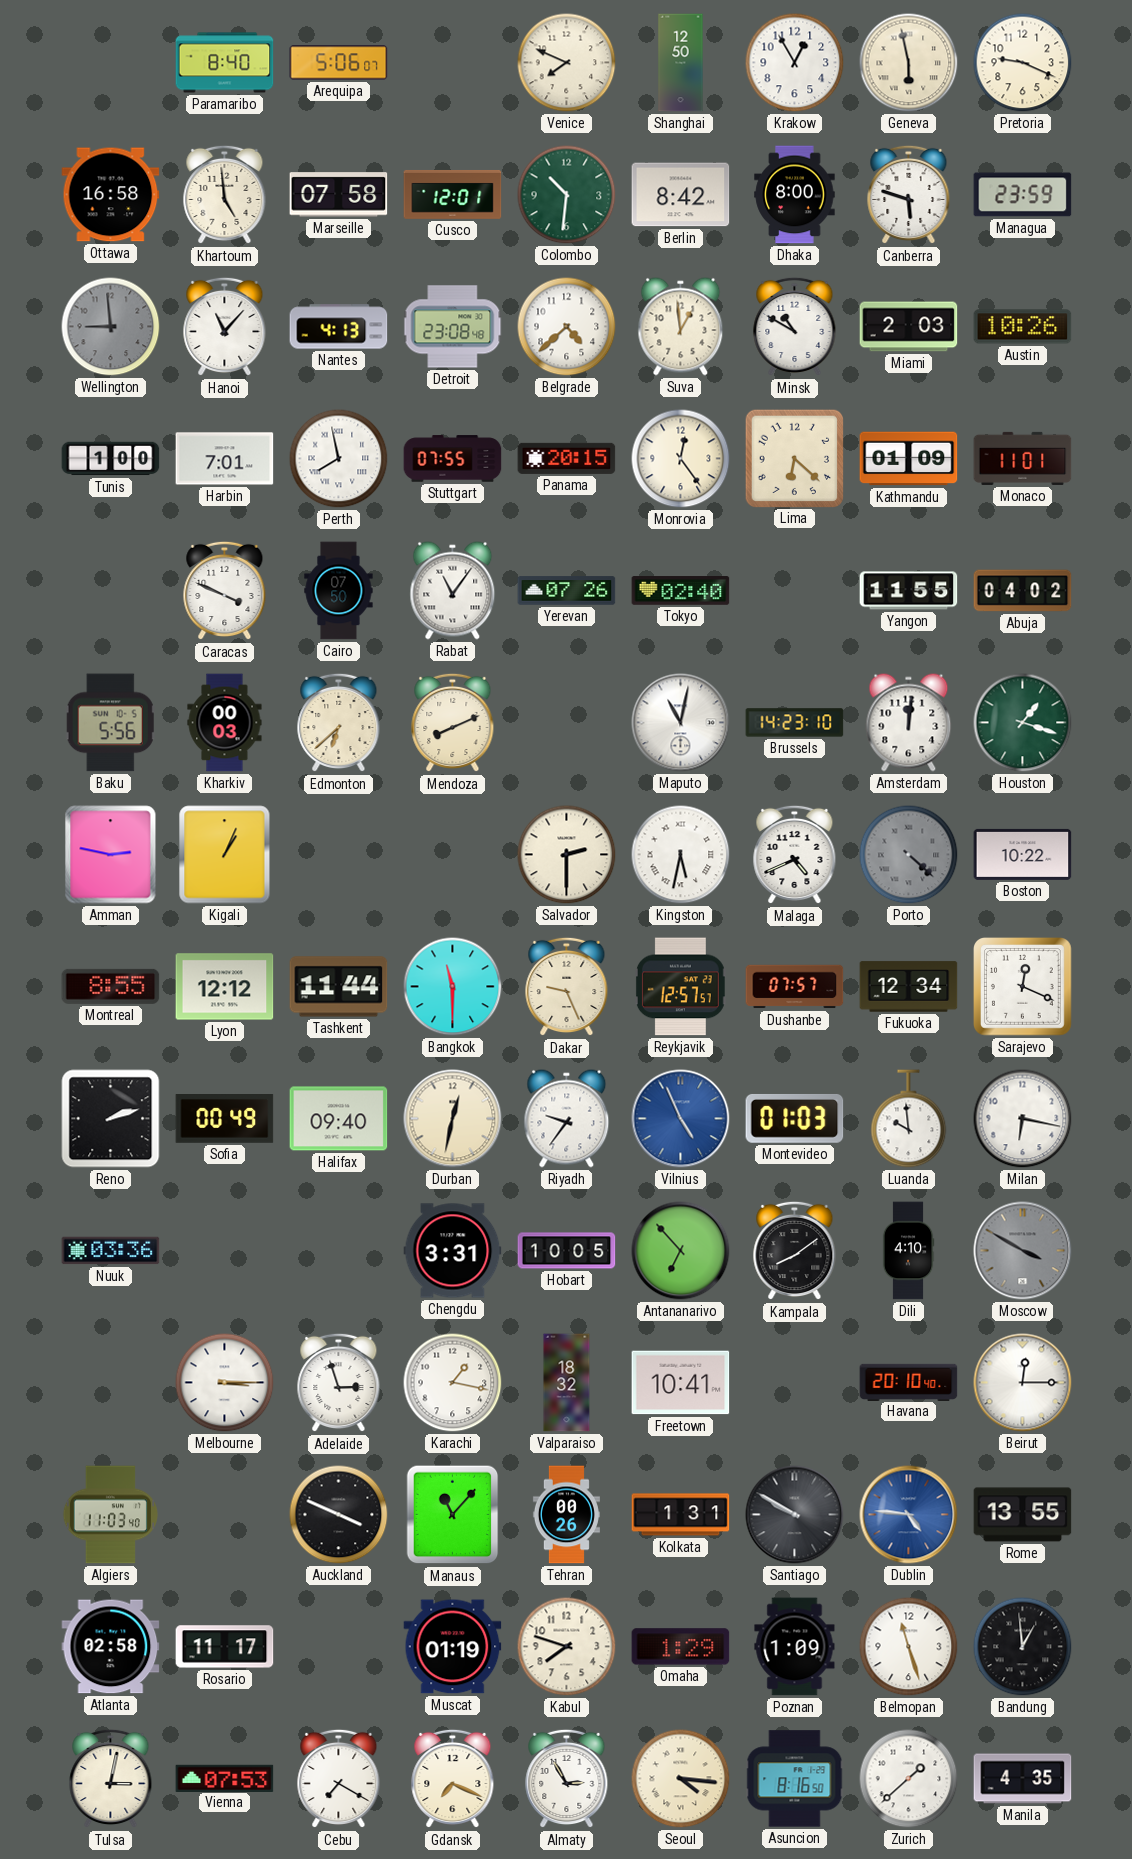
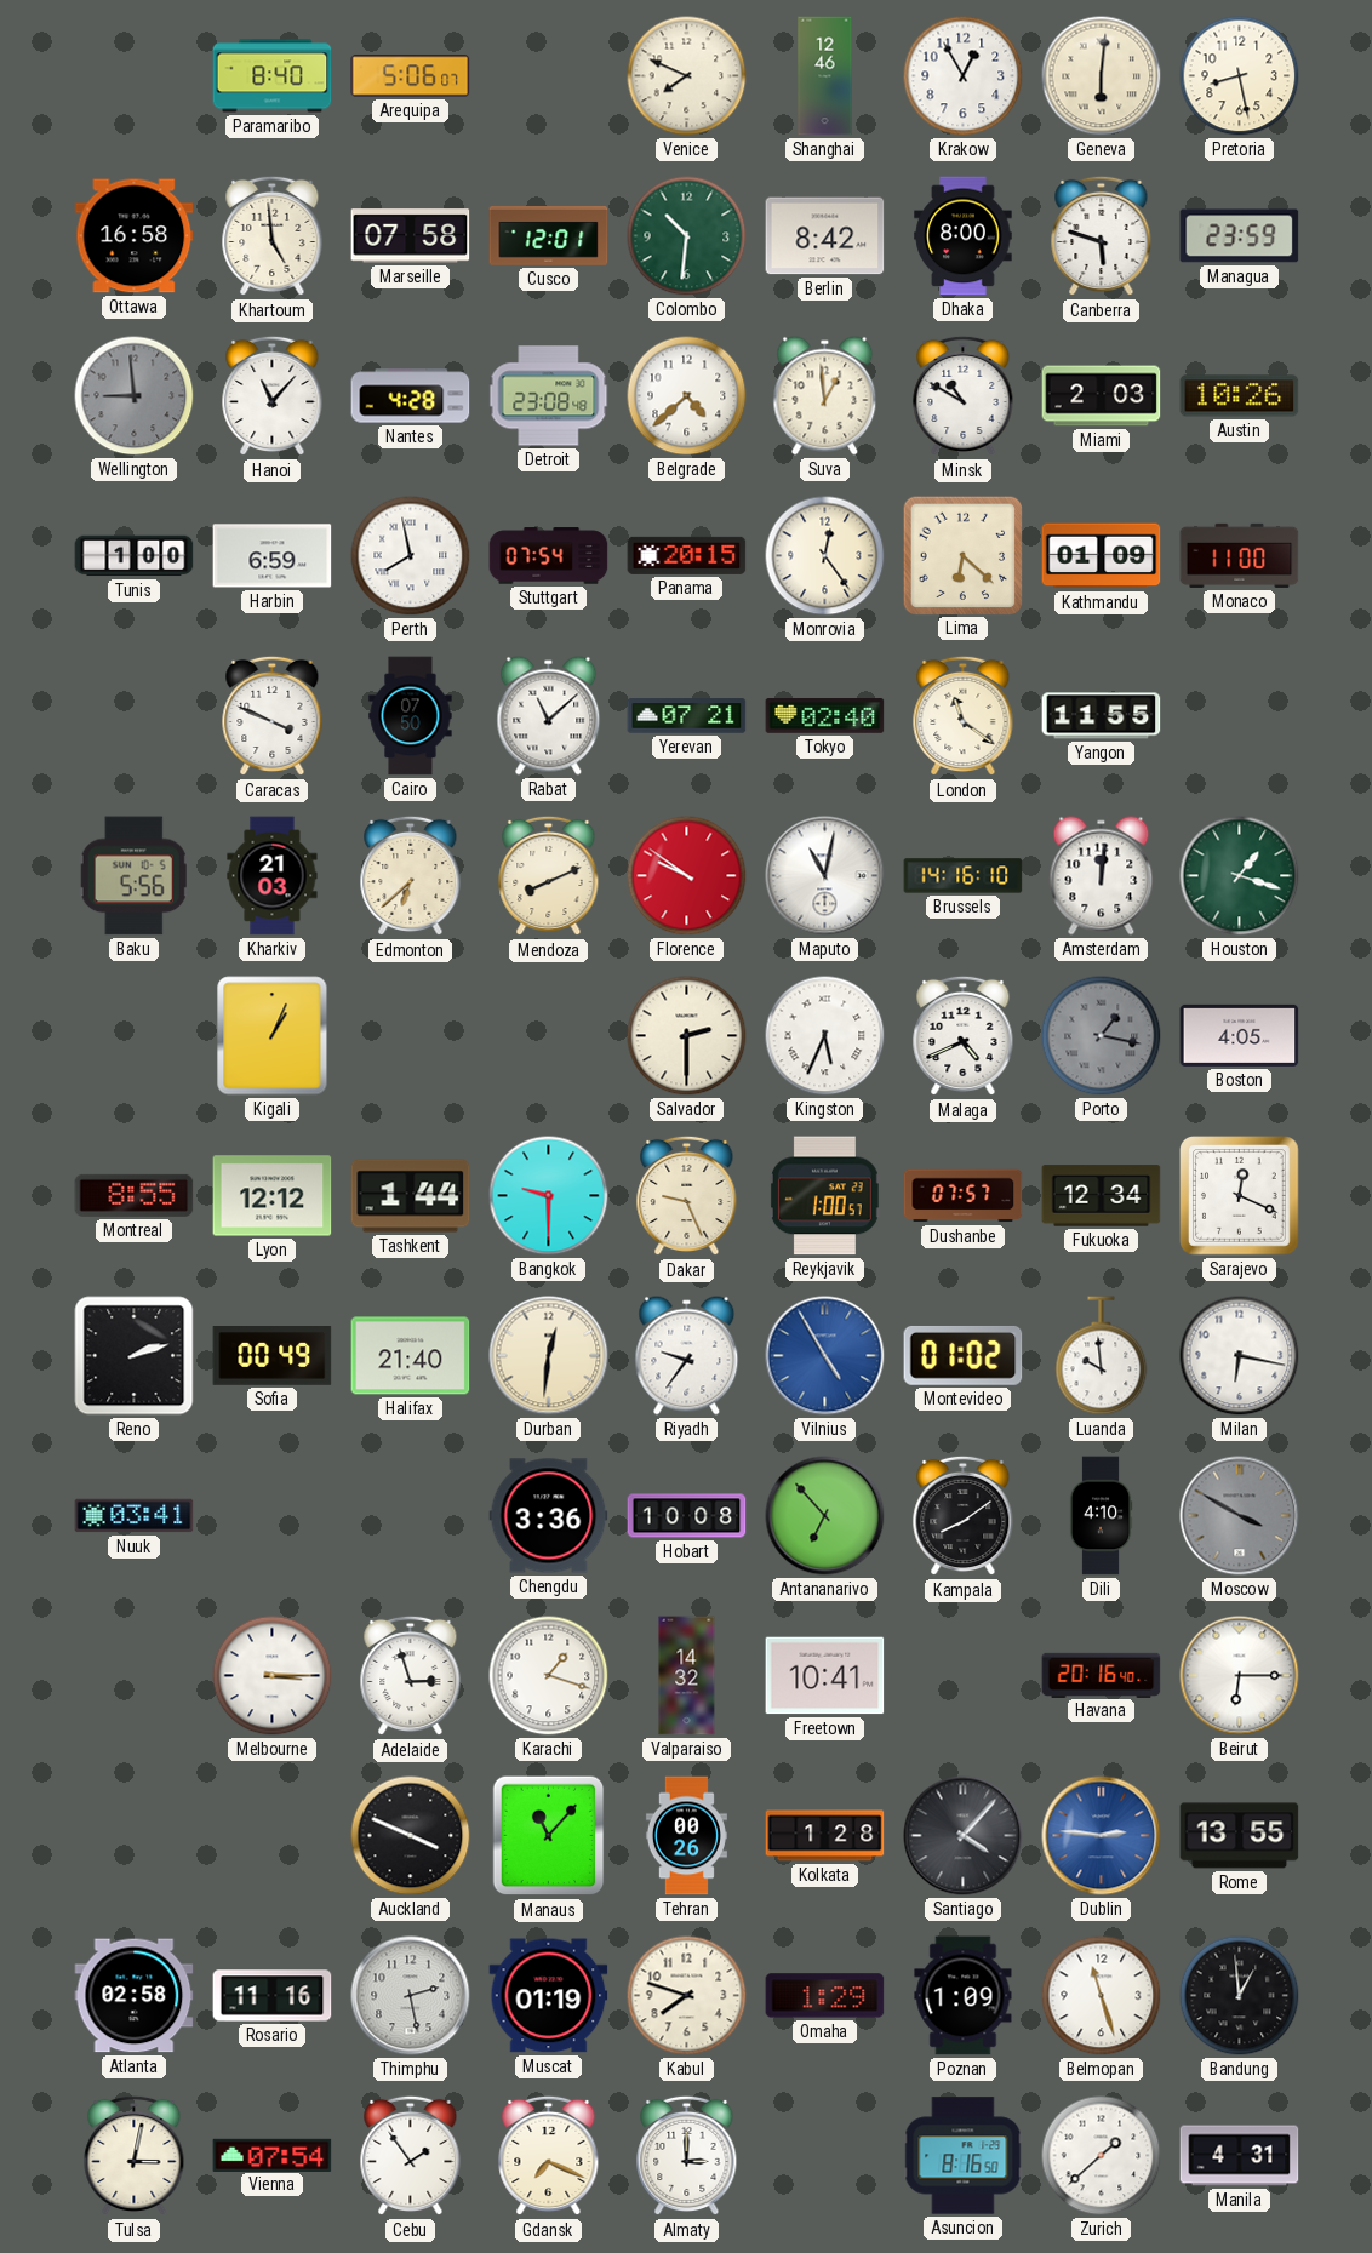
Shanghai: 12:50 -> 12:46
Geneva: 5:58 -> 6:01
Pretoria: 9:19 -> 8:28
Nantes: 4:13 -> 4:28
Harbin: 7:01 -> 6:59
Stuttgart: 07:55 -> 07:54
Monaco: 11:01 -> 11:00
Rabat: 11:06 -> 11:08
Yerevan: 07:26 -> 07:21
London: none -> 11:21
Abuja: 04:02 -> none
Kharkiv: 00:03 -> 21:03
Florence: none -> 9:51
Brussels: 14:23 -> 14:16
Amman: 2:47 -> none
Kingston: 5:32 -> 5:34
Porto: 4:22 -> 1:17
Boston: 10:22 -> 4:05
Tashkent: 11:44 -> 1:44
Bangkok: 11:30 -> 9:30
Reykjavik: 12:57 -> 1:00
Halifax: 09:40 -> 21:40
Durban: 12:32 -> 12:31
Vilnius: 4:56 -> 4:55
Montevideo: 01:03 -> 01:02
Nuuk: 03:36 -> 03:41
Chengdu: 3:31 -> 3:36
Hobart: 10:05 -> 10:08
Karachi: 1:17 -> 1:18
Valparaiso: 18:32 -> 14:32
Havana: 20:10 -> 20:16
Beirut: 12:15 -> 6:15
Algiers: 11:03 -> none
Kolkata: 1:31 -> 1:28
Santiago: 9:50 -> 4:07
Dublin: 4:46 -> 2:46
Rosario: 11:17 -> 11:16
Thimphu: none -> 2:28
Vienna: 07:53 -> 07:54
Cebu: 7:20 -> 1:54
Almaty: 2:55 -> 3:00
Seoul: 4:16 -> none
Manila: 4:35 -> 4:31
